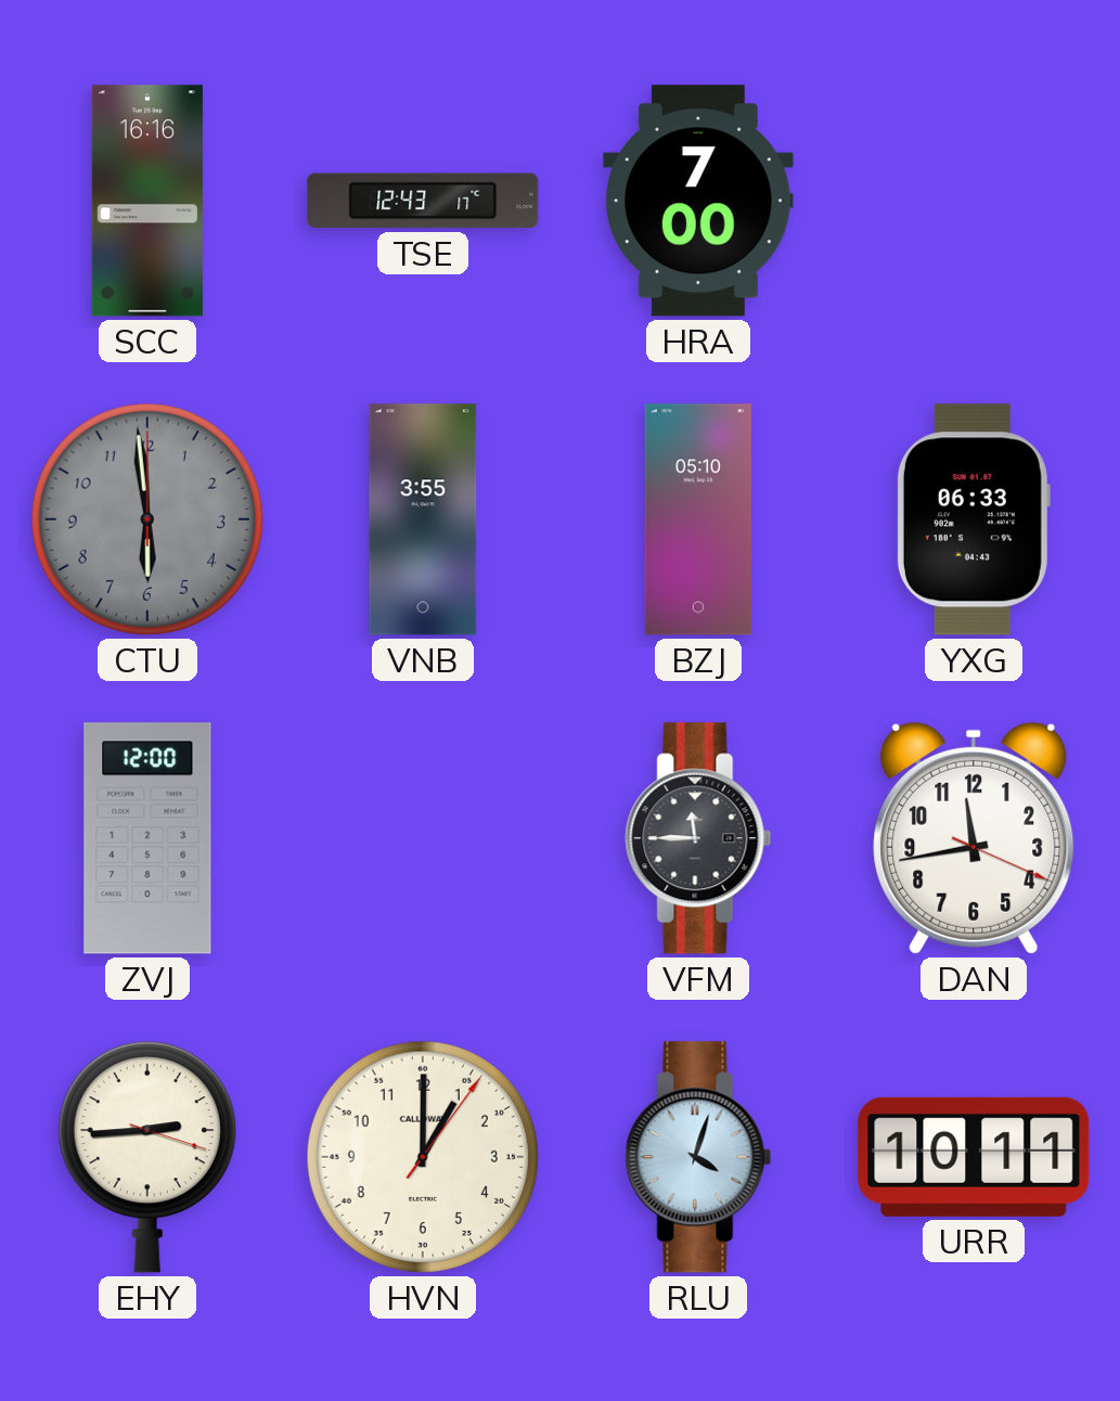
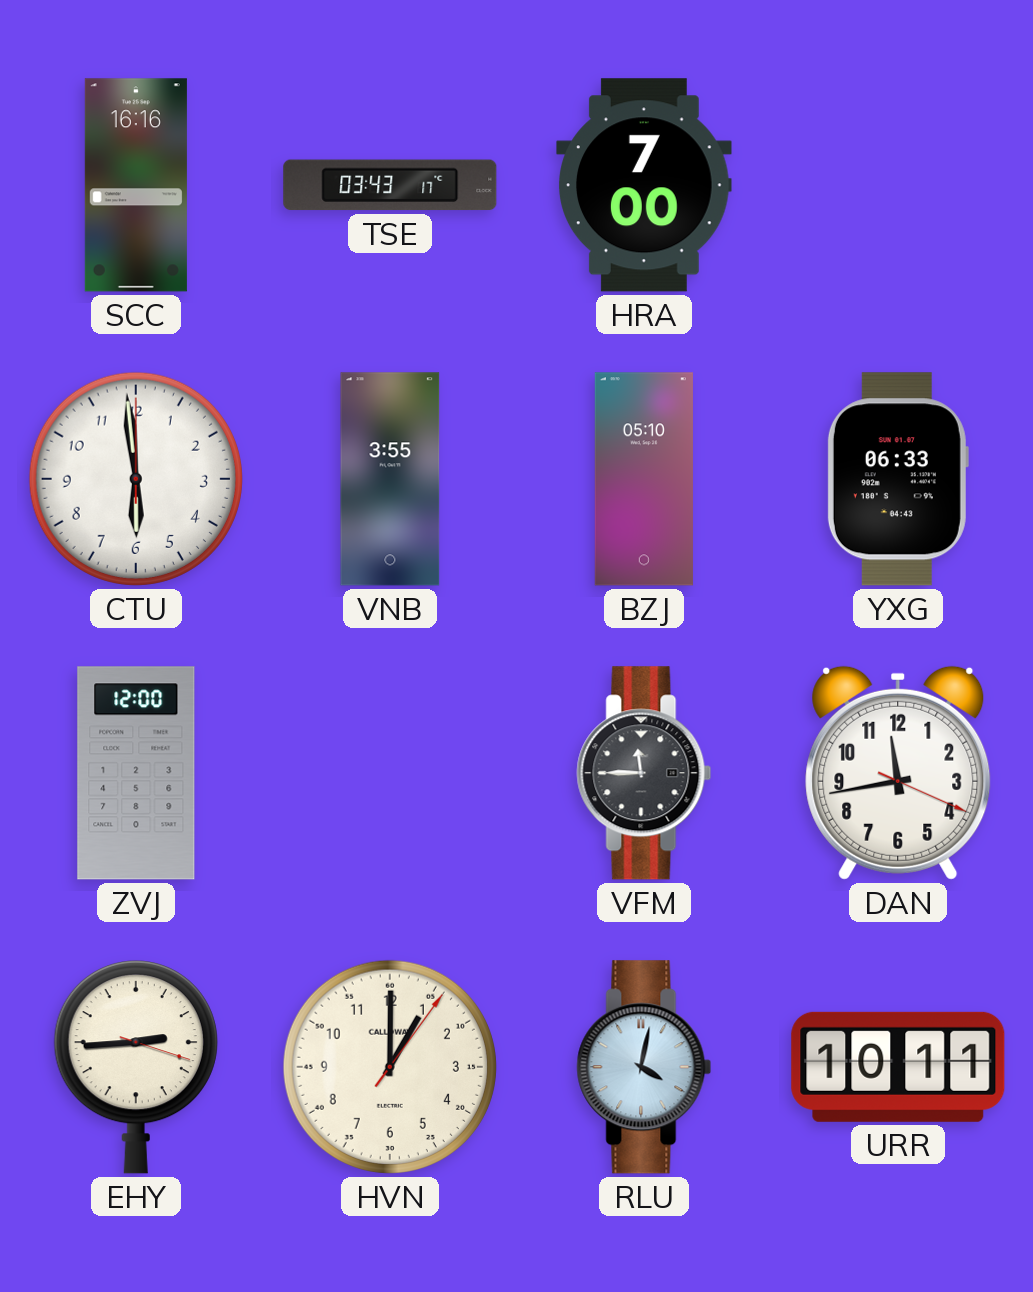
TSE: 12:43 -> 03:43
CTU dial: grey -> white
RLU: 4:03 -> 4:02
